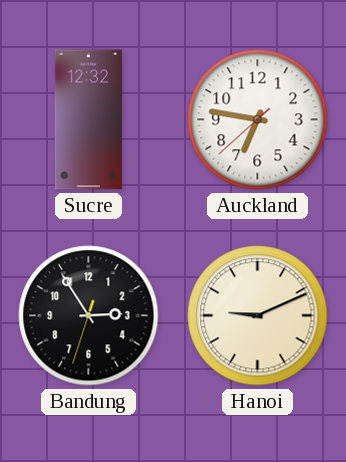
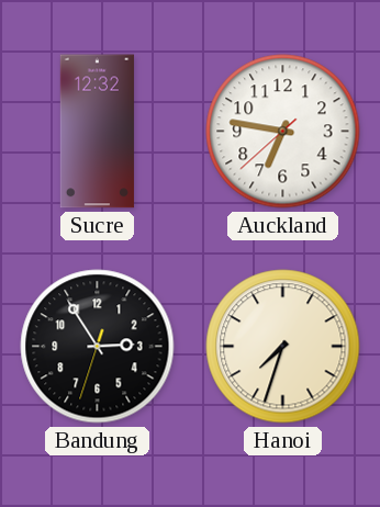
Hanoi: 9:11 -> 7:33
